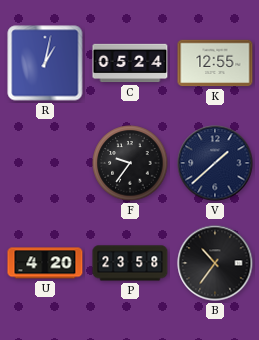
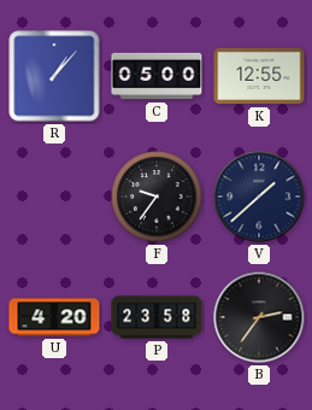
R: 1:02 -> 1:07
C: 05:24 -> 05:00
B: 10:36 -> 2:36
